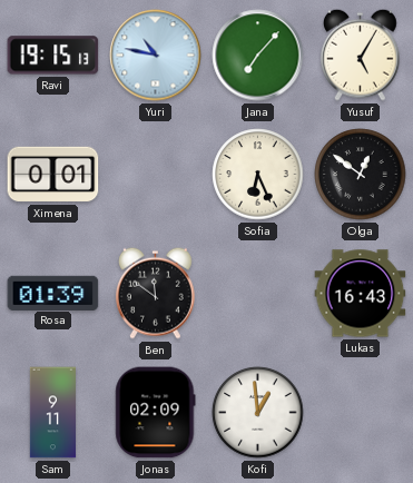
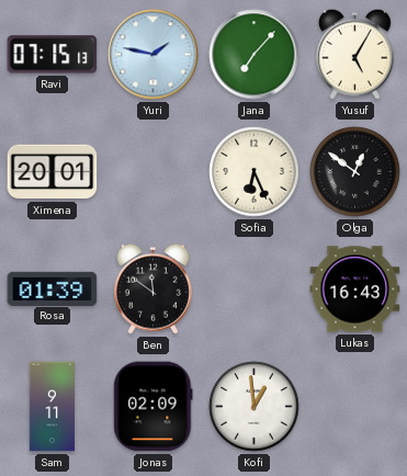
Ravi: 19:15 -> 07:15
Yuri: 10:47 -> 1:47
Ximena: 0:01 -> 20:01
